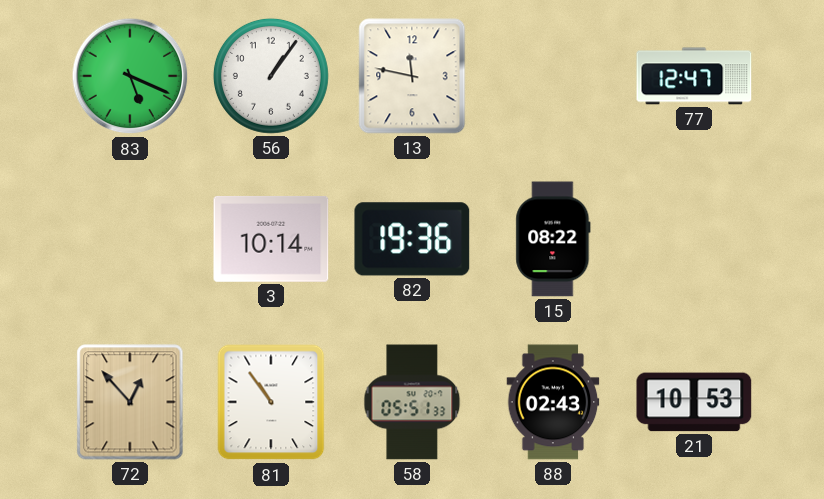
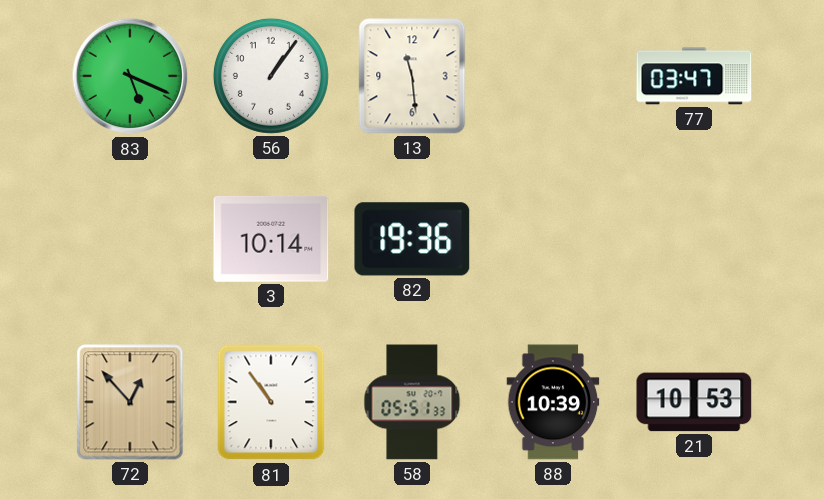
13: 11:47 -> 11:29
77: 12:47 -> 03:47
15: 08:22 -> none
88: 02:43 -> 10:39
